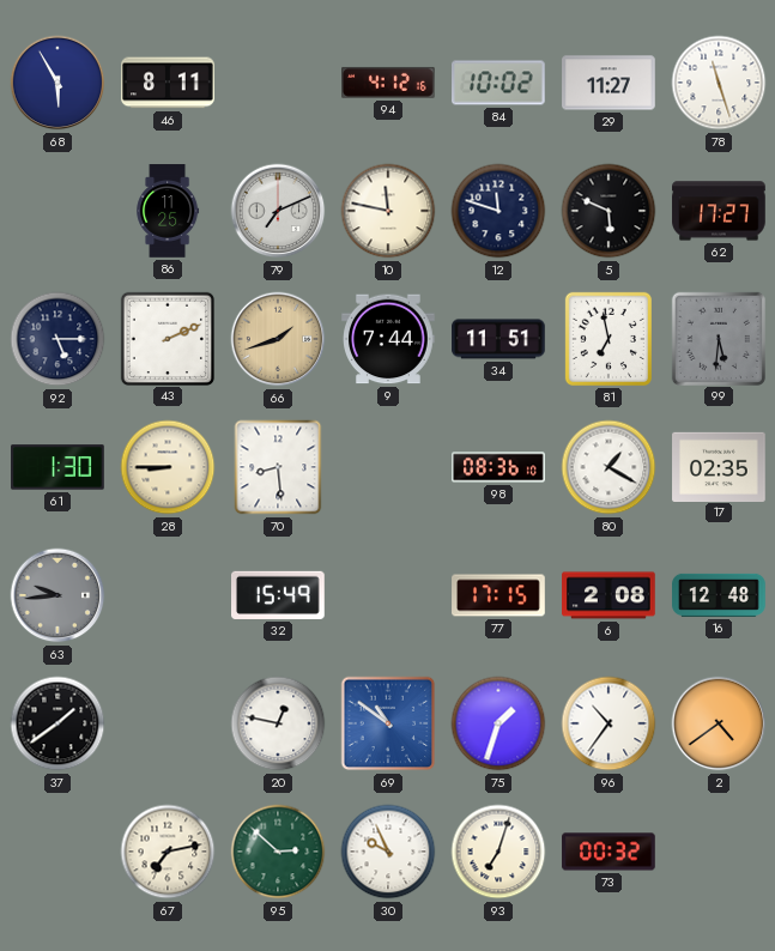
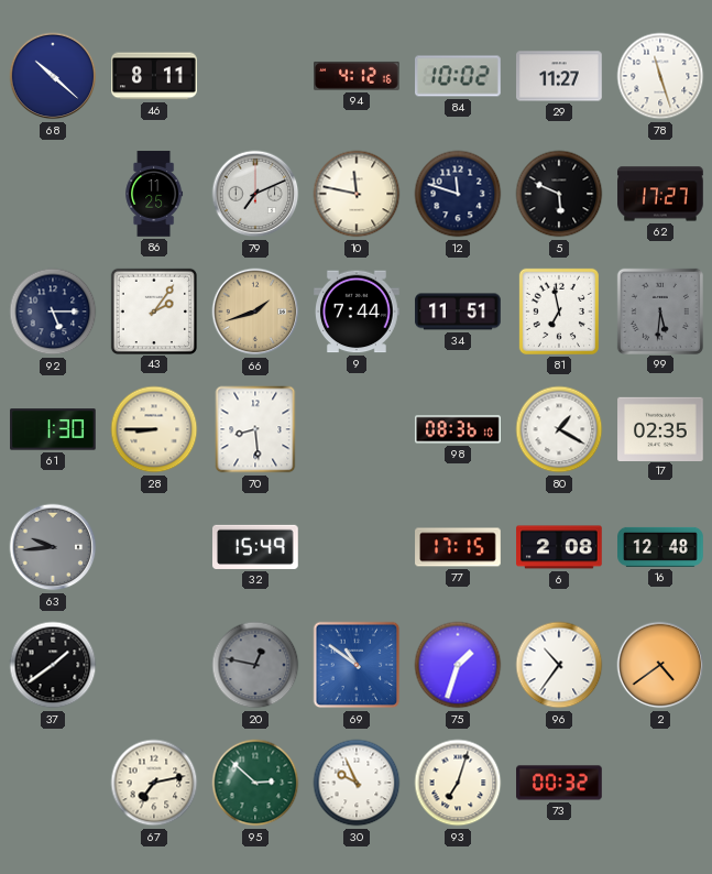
68: 5:55 -> 10:22
43: 2:11 -> 2:06
20 dial: white -> grey
